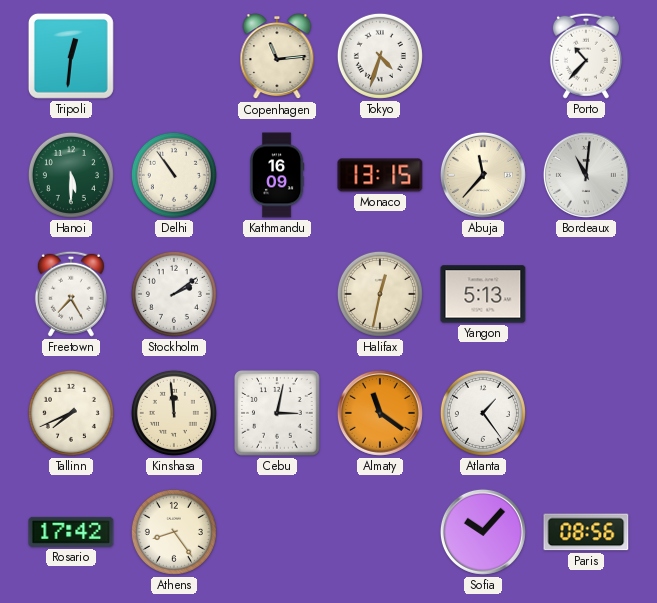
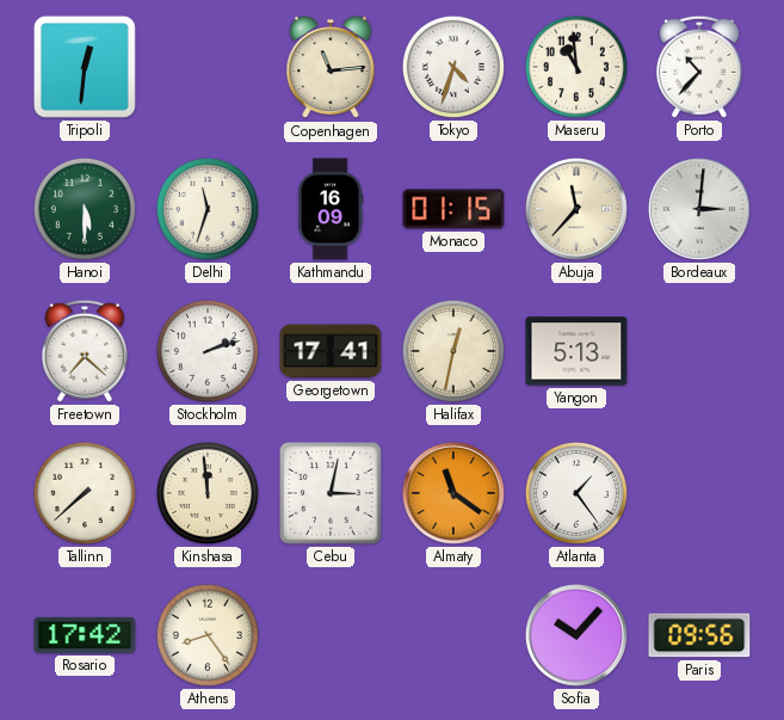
Maseru: none -> 10:59
Delhi: 10:54 -> 11:33
Monaco: 13:15 -> 01:15
Bordeaux: 11:01 -> 3:01
Freetown: 7:25 -> 7:22
Stockholm: 2:09 -> 2:12
Georgetown: none -> 17:41
Tallinn: 7:41 -> 7:38
Paris: 08:56 -> 09:56
